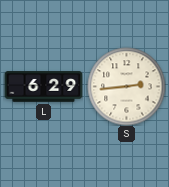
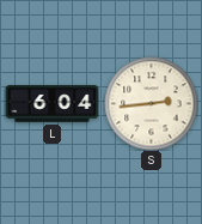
L: 6:29 -> 6:04
